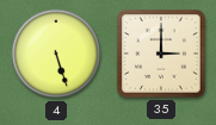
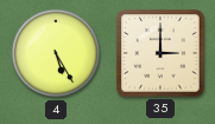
4: 5:27 -> 5:25
